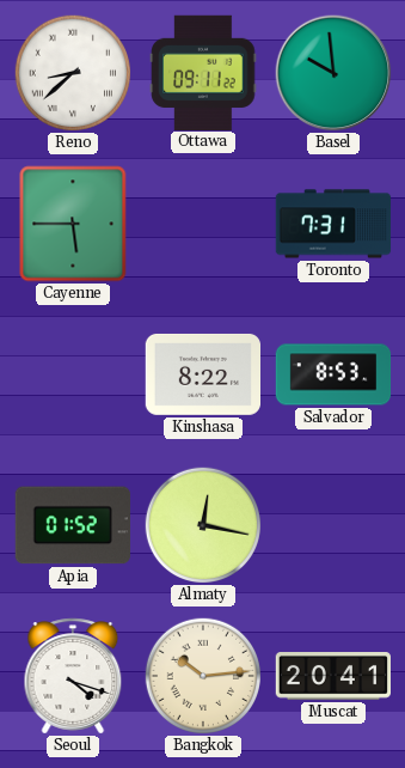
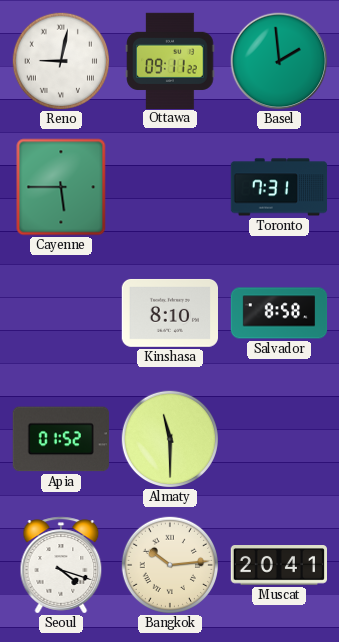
Reno: 8:38 -> 9:02
Basel: 9:59 -> 1:59
Kinshasa: 8:22 -> 8:10
Salvador: 8:53 -> 8:58
Almaty: 12:17 -> 11:30
